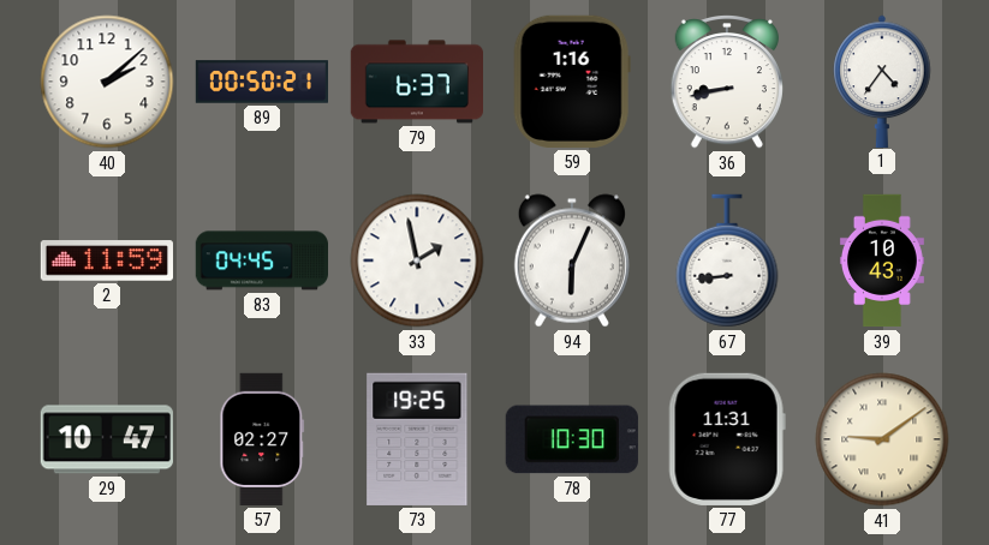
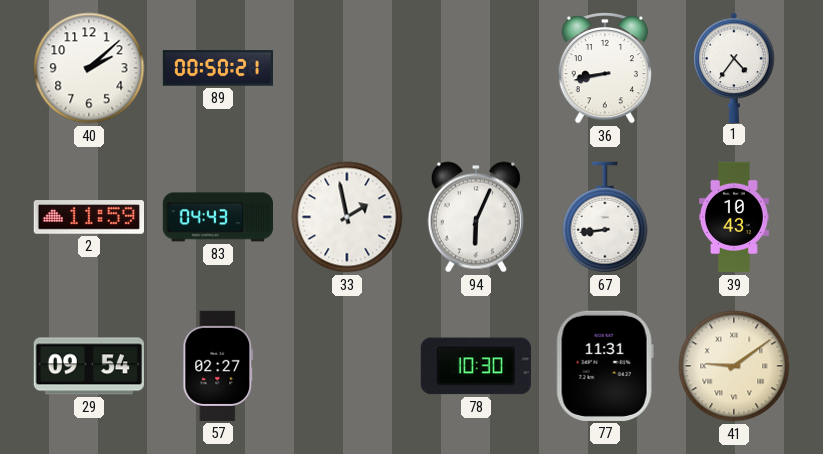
79: 6:37 -> none
59: 1:16 -> none
83: 04:45 -> 04:43
29: 10:47 -> 09:54
73: 19:25 -> none
